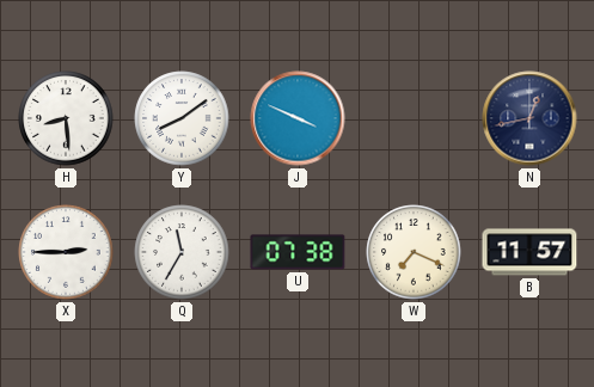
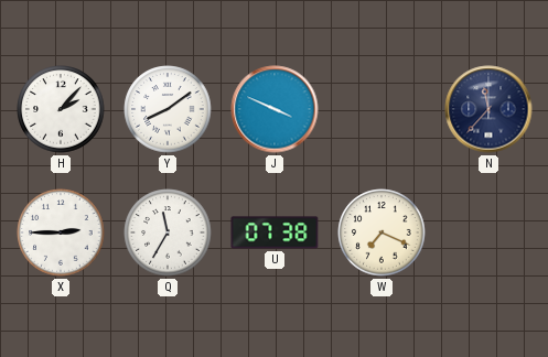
H: 8:29 -> 2:07
N: 12:43 -> 11:37
B: 11:57 -> none
